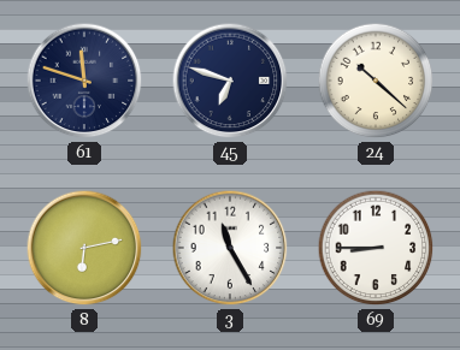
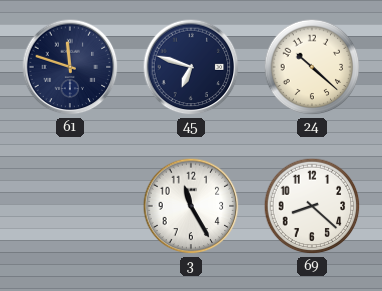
8: 6:13 -> none
69: 8:45 -> 8:22
